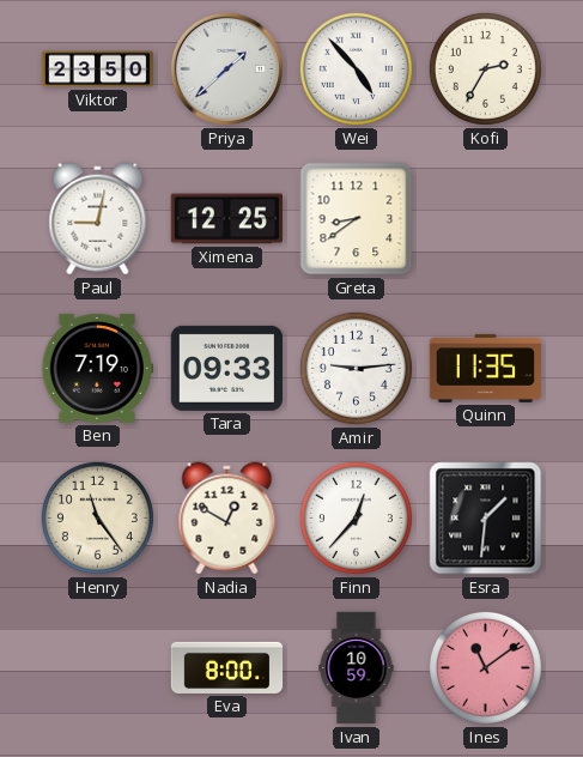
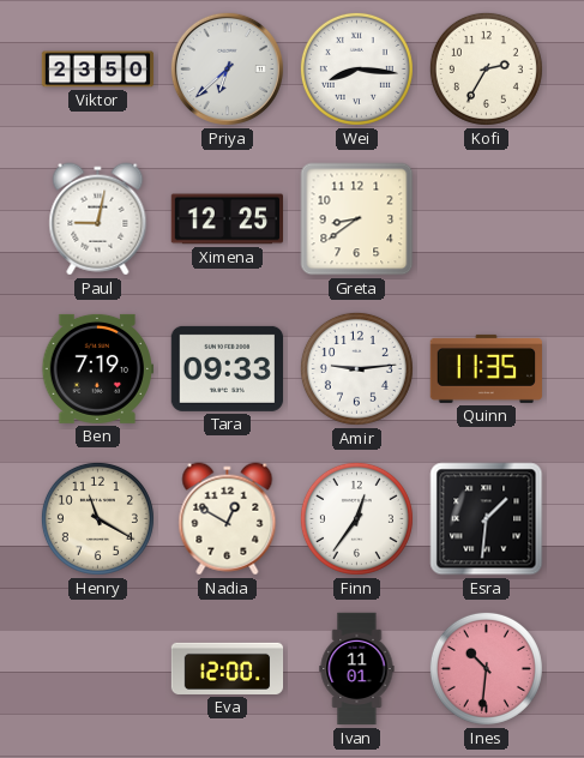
Priya: 1:38 -> 6:38
Wei: 4:53 -> 8:16
Henry: 11:24 -> 11:20
Finn: 12:37 -> 12:36
Eva: 8:00 -> 12:00
Ivan: 10:59 -> 11:01
Ines: 11:09 -> 10:31
